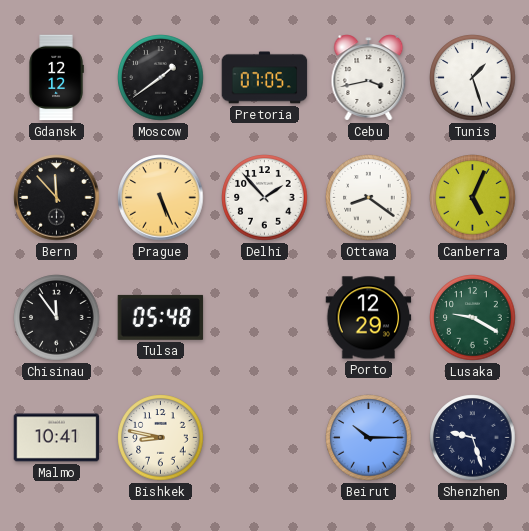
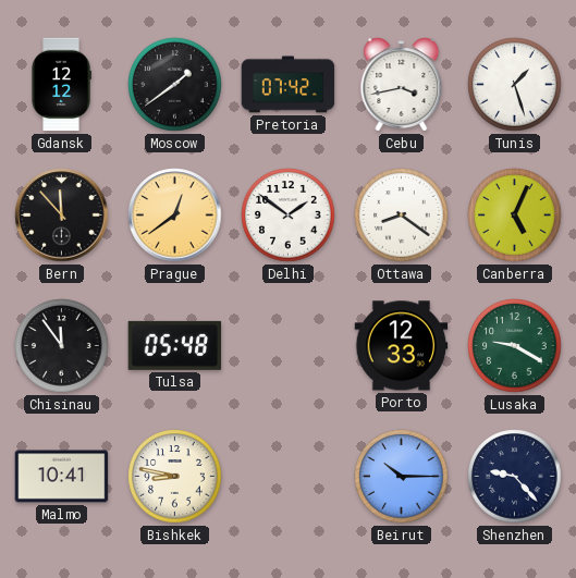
Pretoria: 07:05 -> 07:42
Prague: 5:26 -> 12:39
Delhi: 1:53 -> 1:51
Porto: 12:29 -> 12:33
Shenzhen: 9:27 -> 9:23
